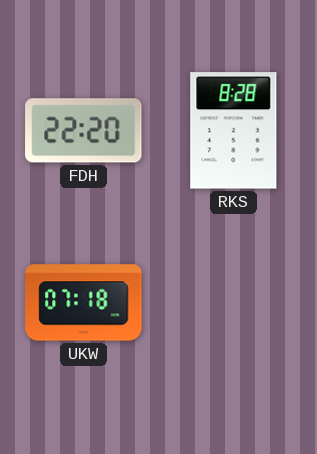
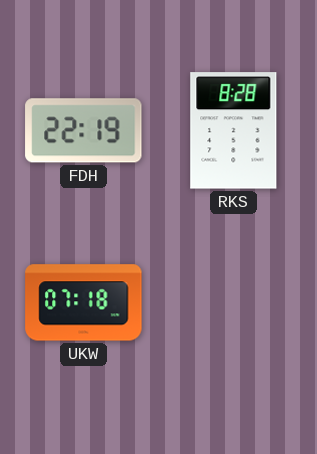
FDH: 22:20 -> 22:19
